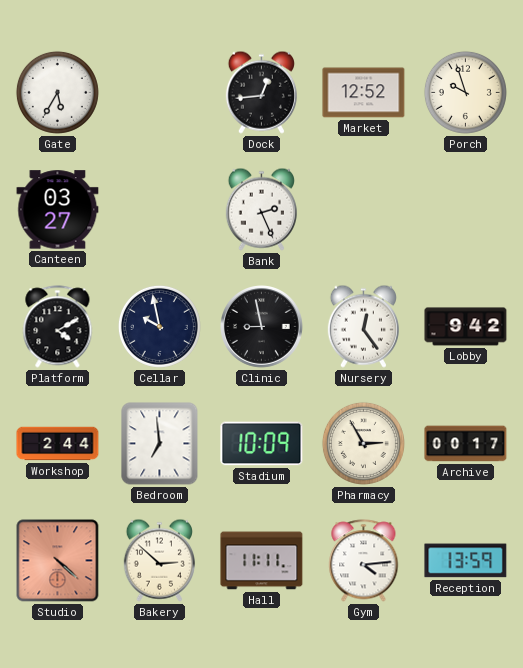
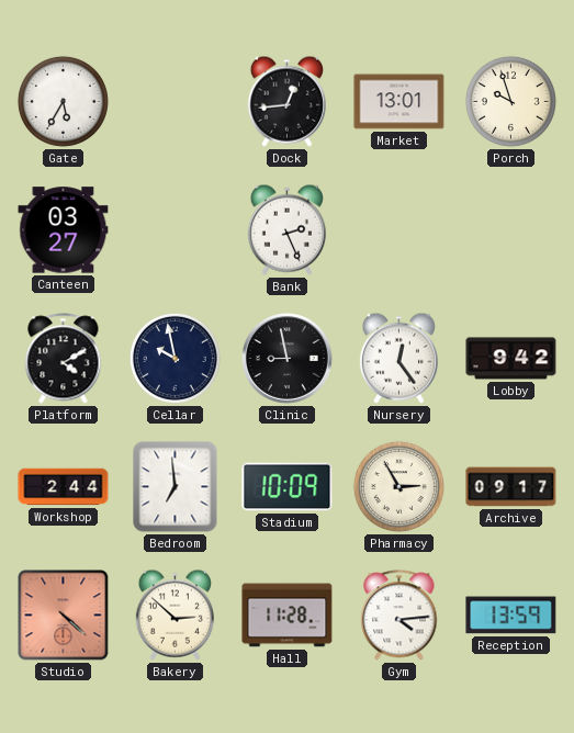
Market: 12:52 -> 13:01
Archive: 00:17 -> 09:17
Hall: 11:11 -> 11:28
